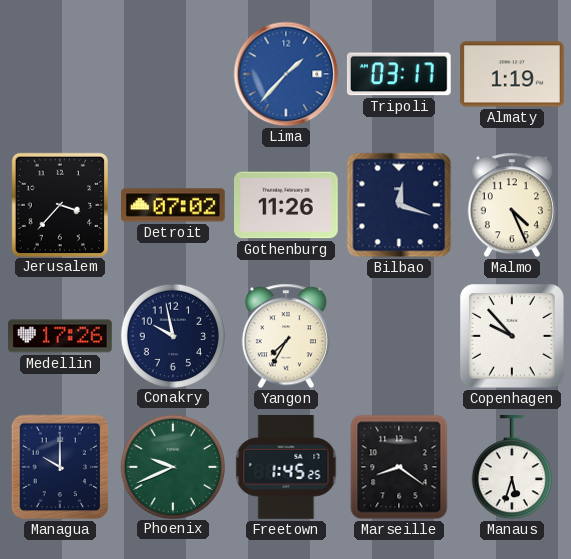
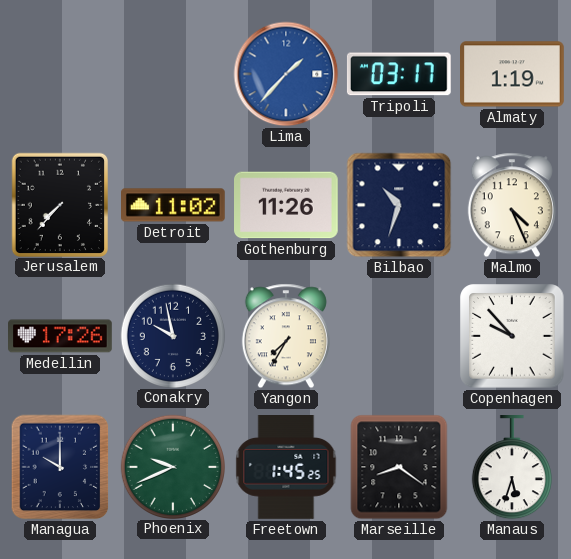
Jerusalem: 3:37 -> 7:37
Detroit: 07:02 -> 11:02
Bilbao: 12:18 -> 10:33
